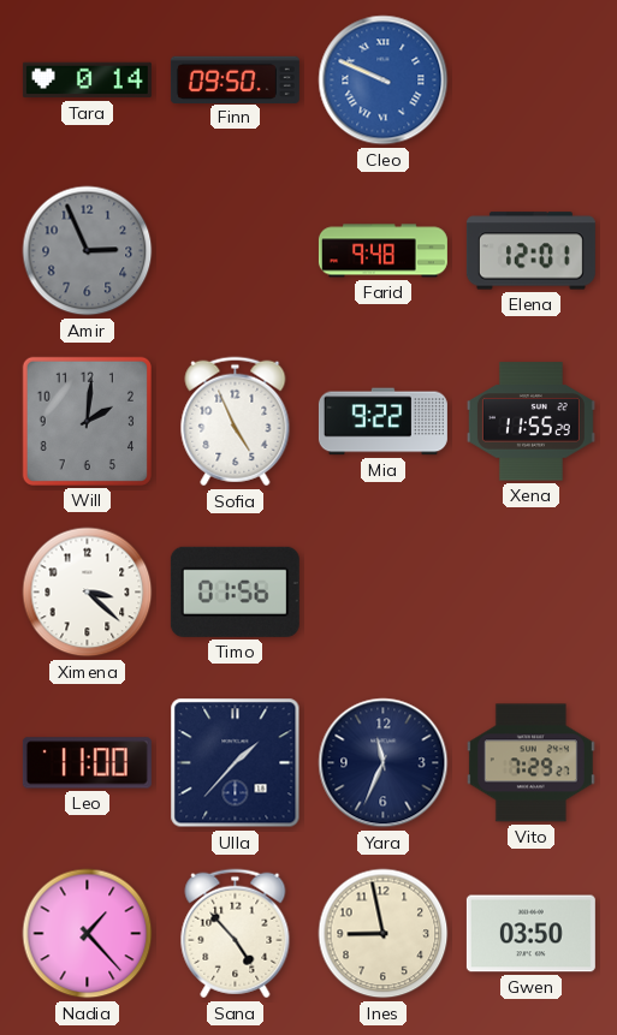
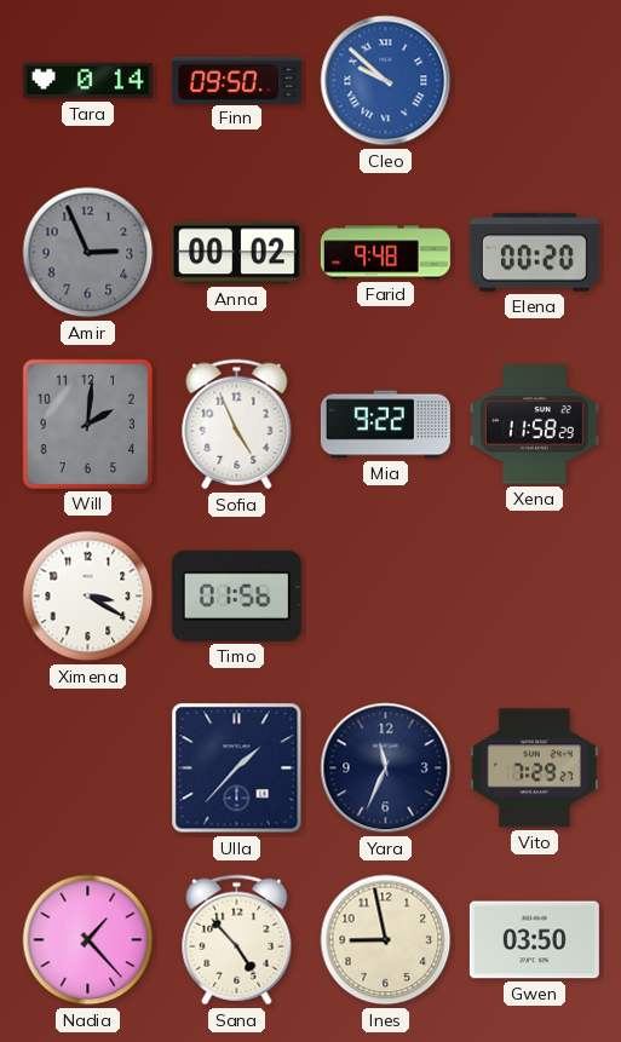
Cleo: 9:49 -> 9:52
Anna: none -> 00:02
Elena: 12:01 -> 00:20
Xena: 11:55 -> 11:58
Ximena: 3:22 -> 3:20
Leo: 11:00 -> none
